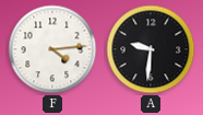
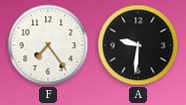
F: 4:14 -> 7:24
